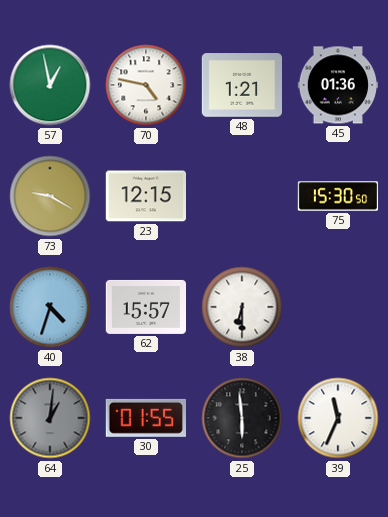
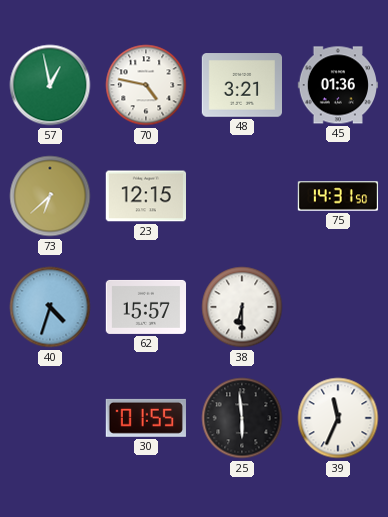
48: 1:21 -> 3:21
73: 9:20 -> 6:38
75: 15:30 -> 14:31
64: 1:01 -> none
